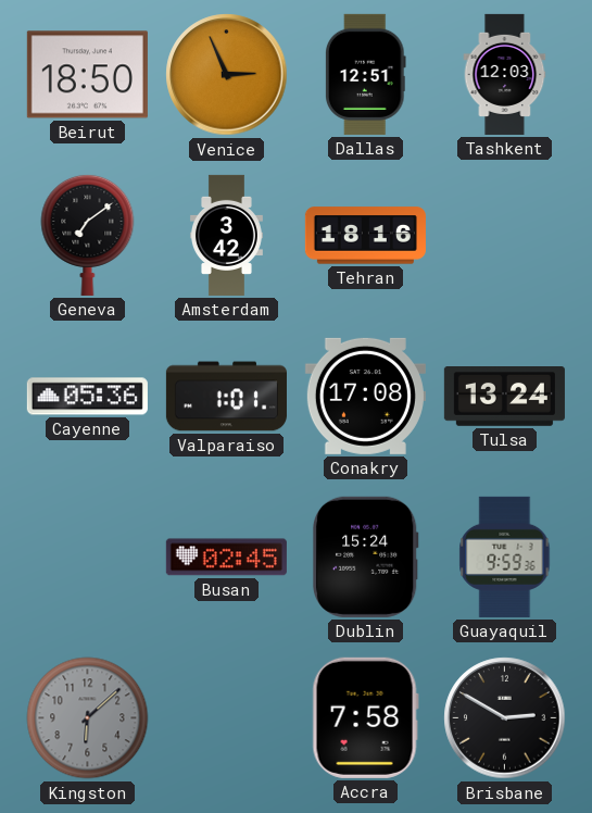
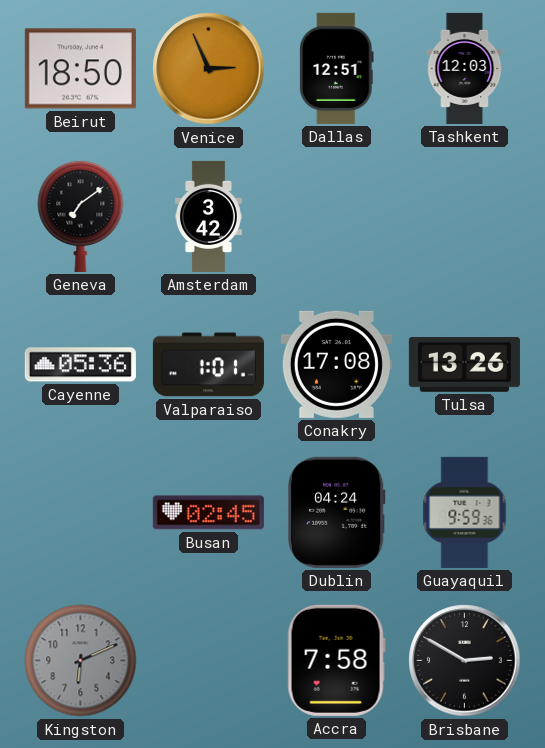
Tehran: 18:16 -> none
Tulsa: 13:24 -> 13:26
Dublin: 15:24 -> 04:24
Kingston: 6:08 -> 6:11
